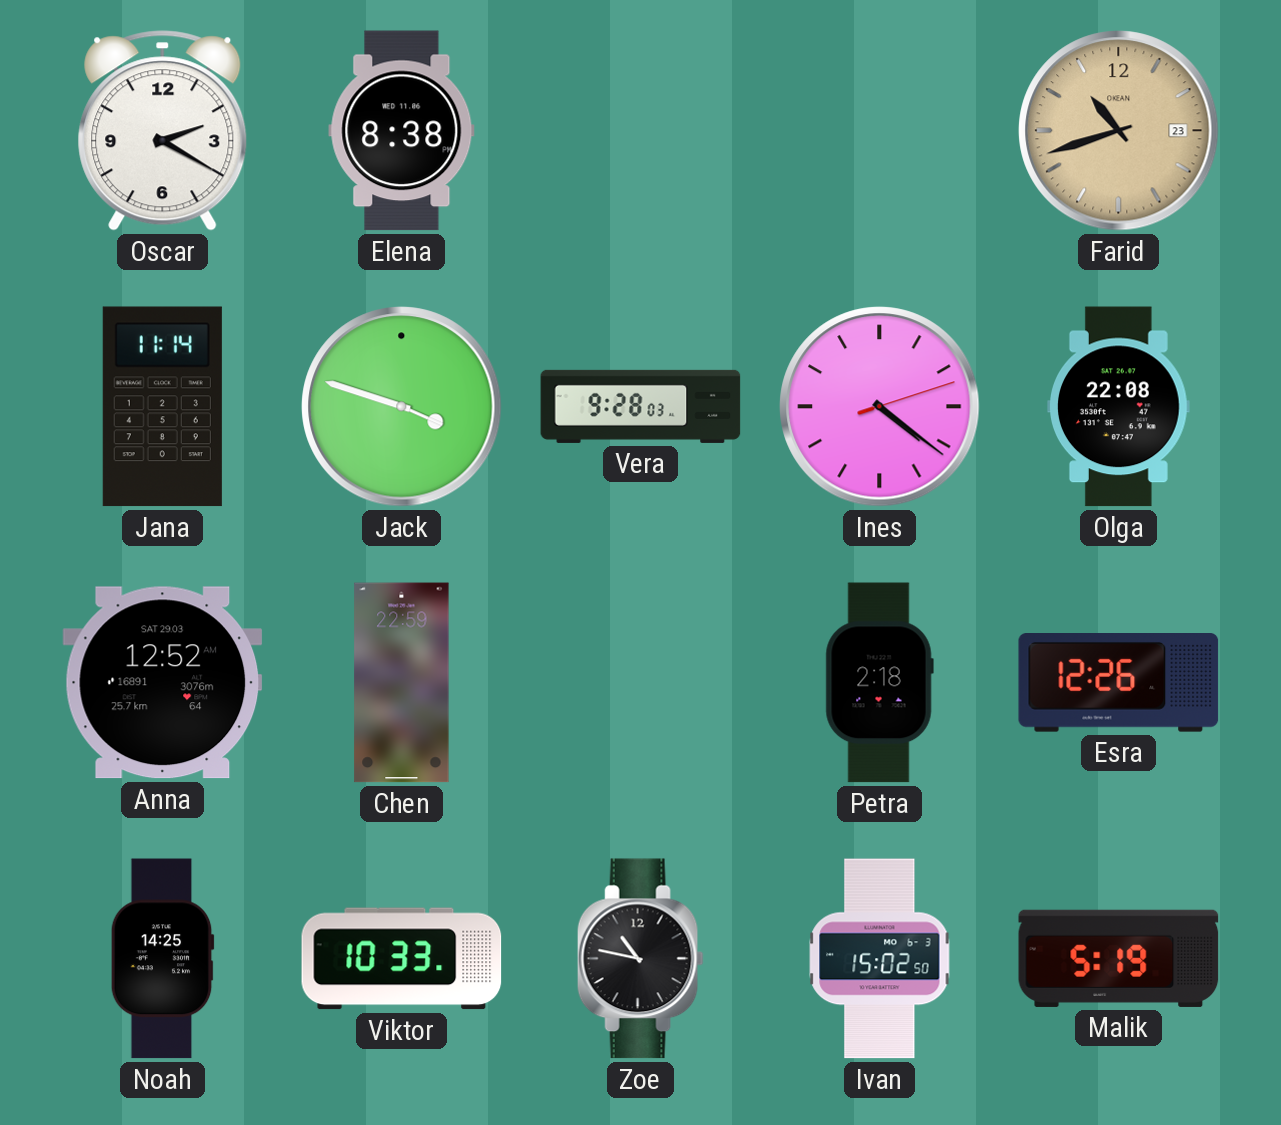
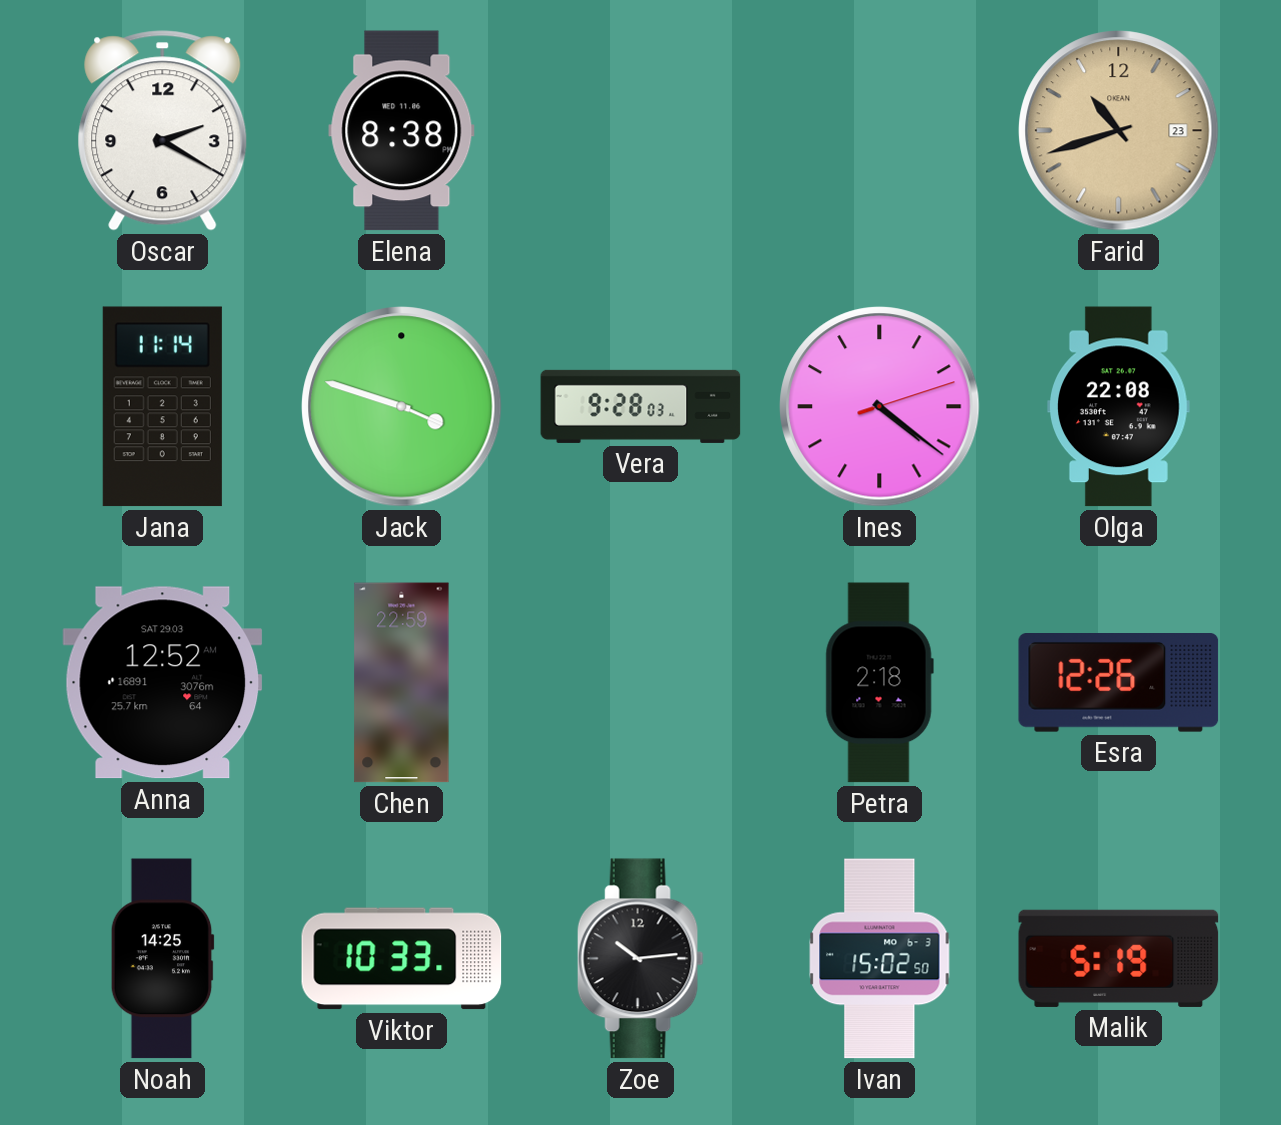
Zoe: 10:47 -> 10:14
